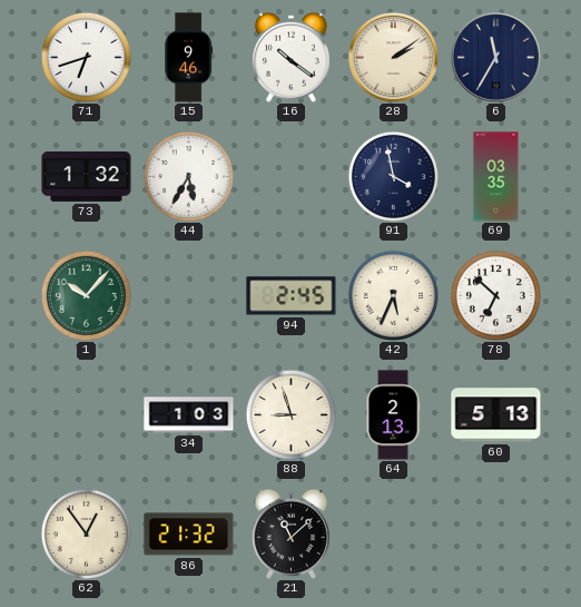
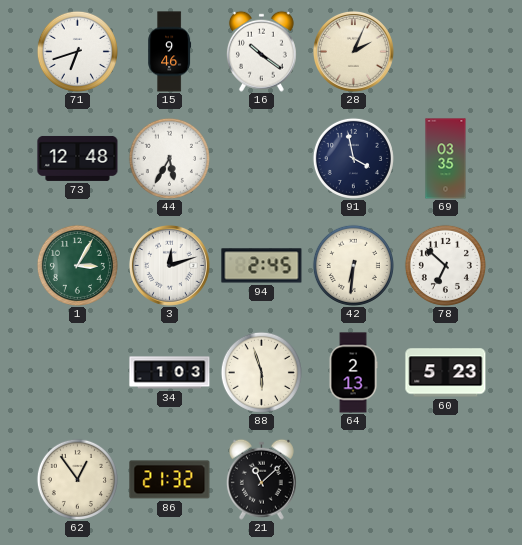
28: 2:09 -> 2:04
6: 11:35 -> none
73: 1:32 -> 12:48
1: 10:07 -> 3:05
3: none -> 12:12
42: 5:34 -> 6:31
88: 8:57 -> 5:57
60: 5:13 -> 5:23
